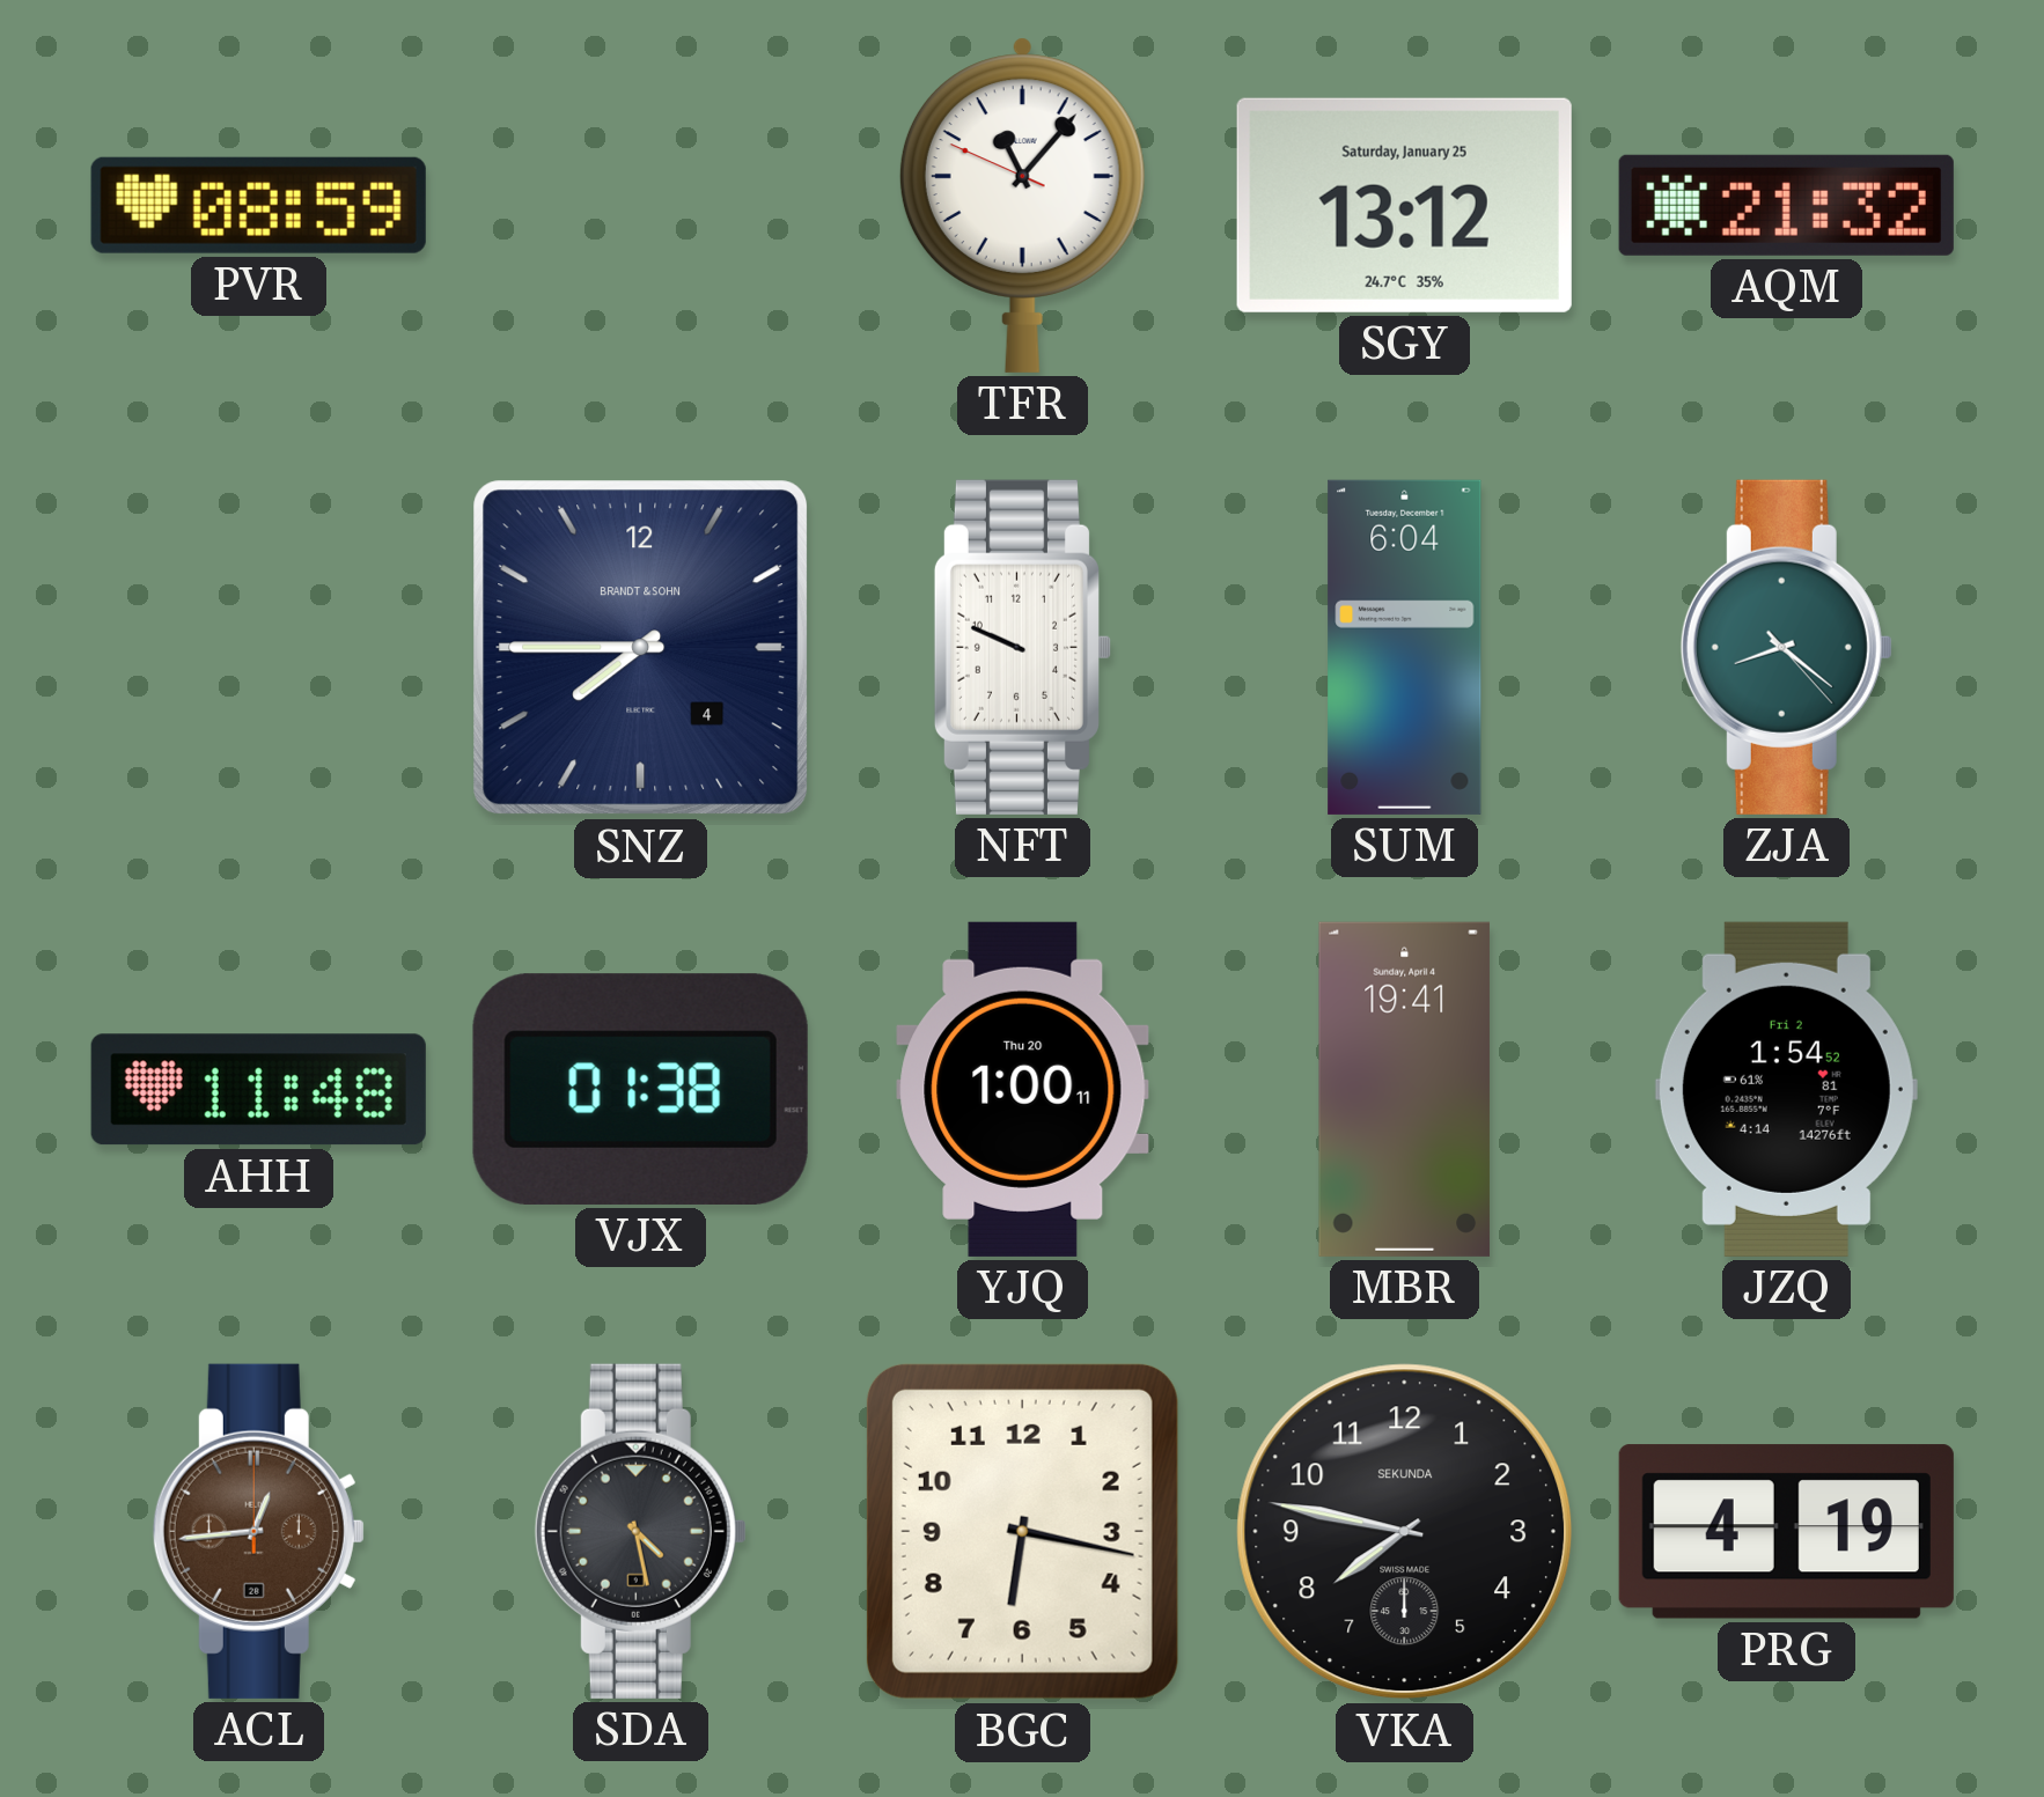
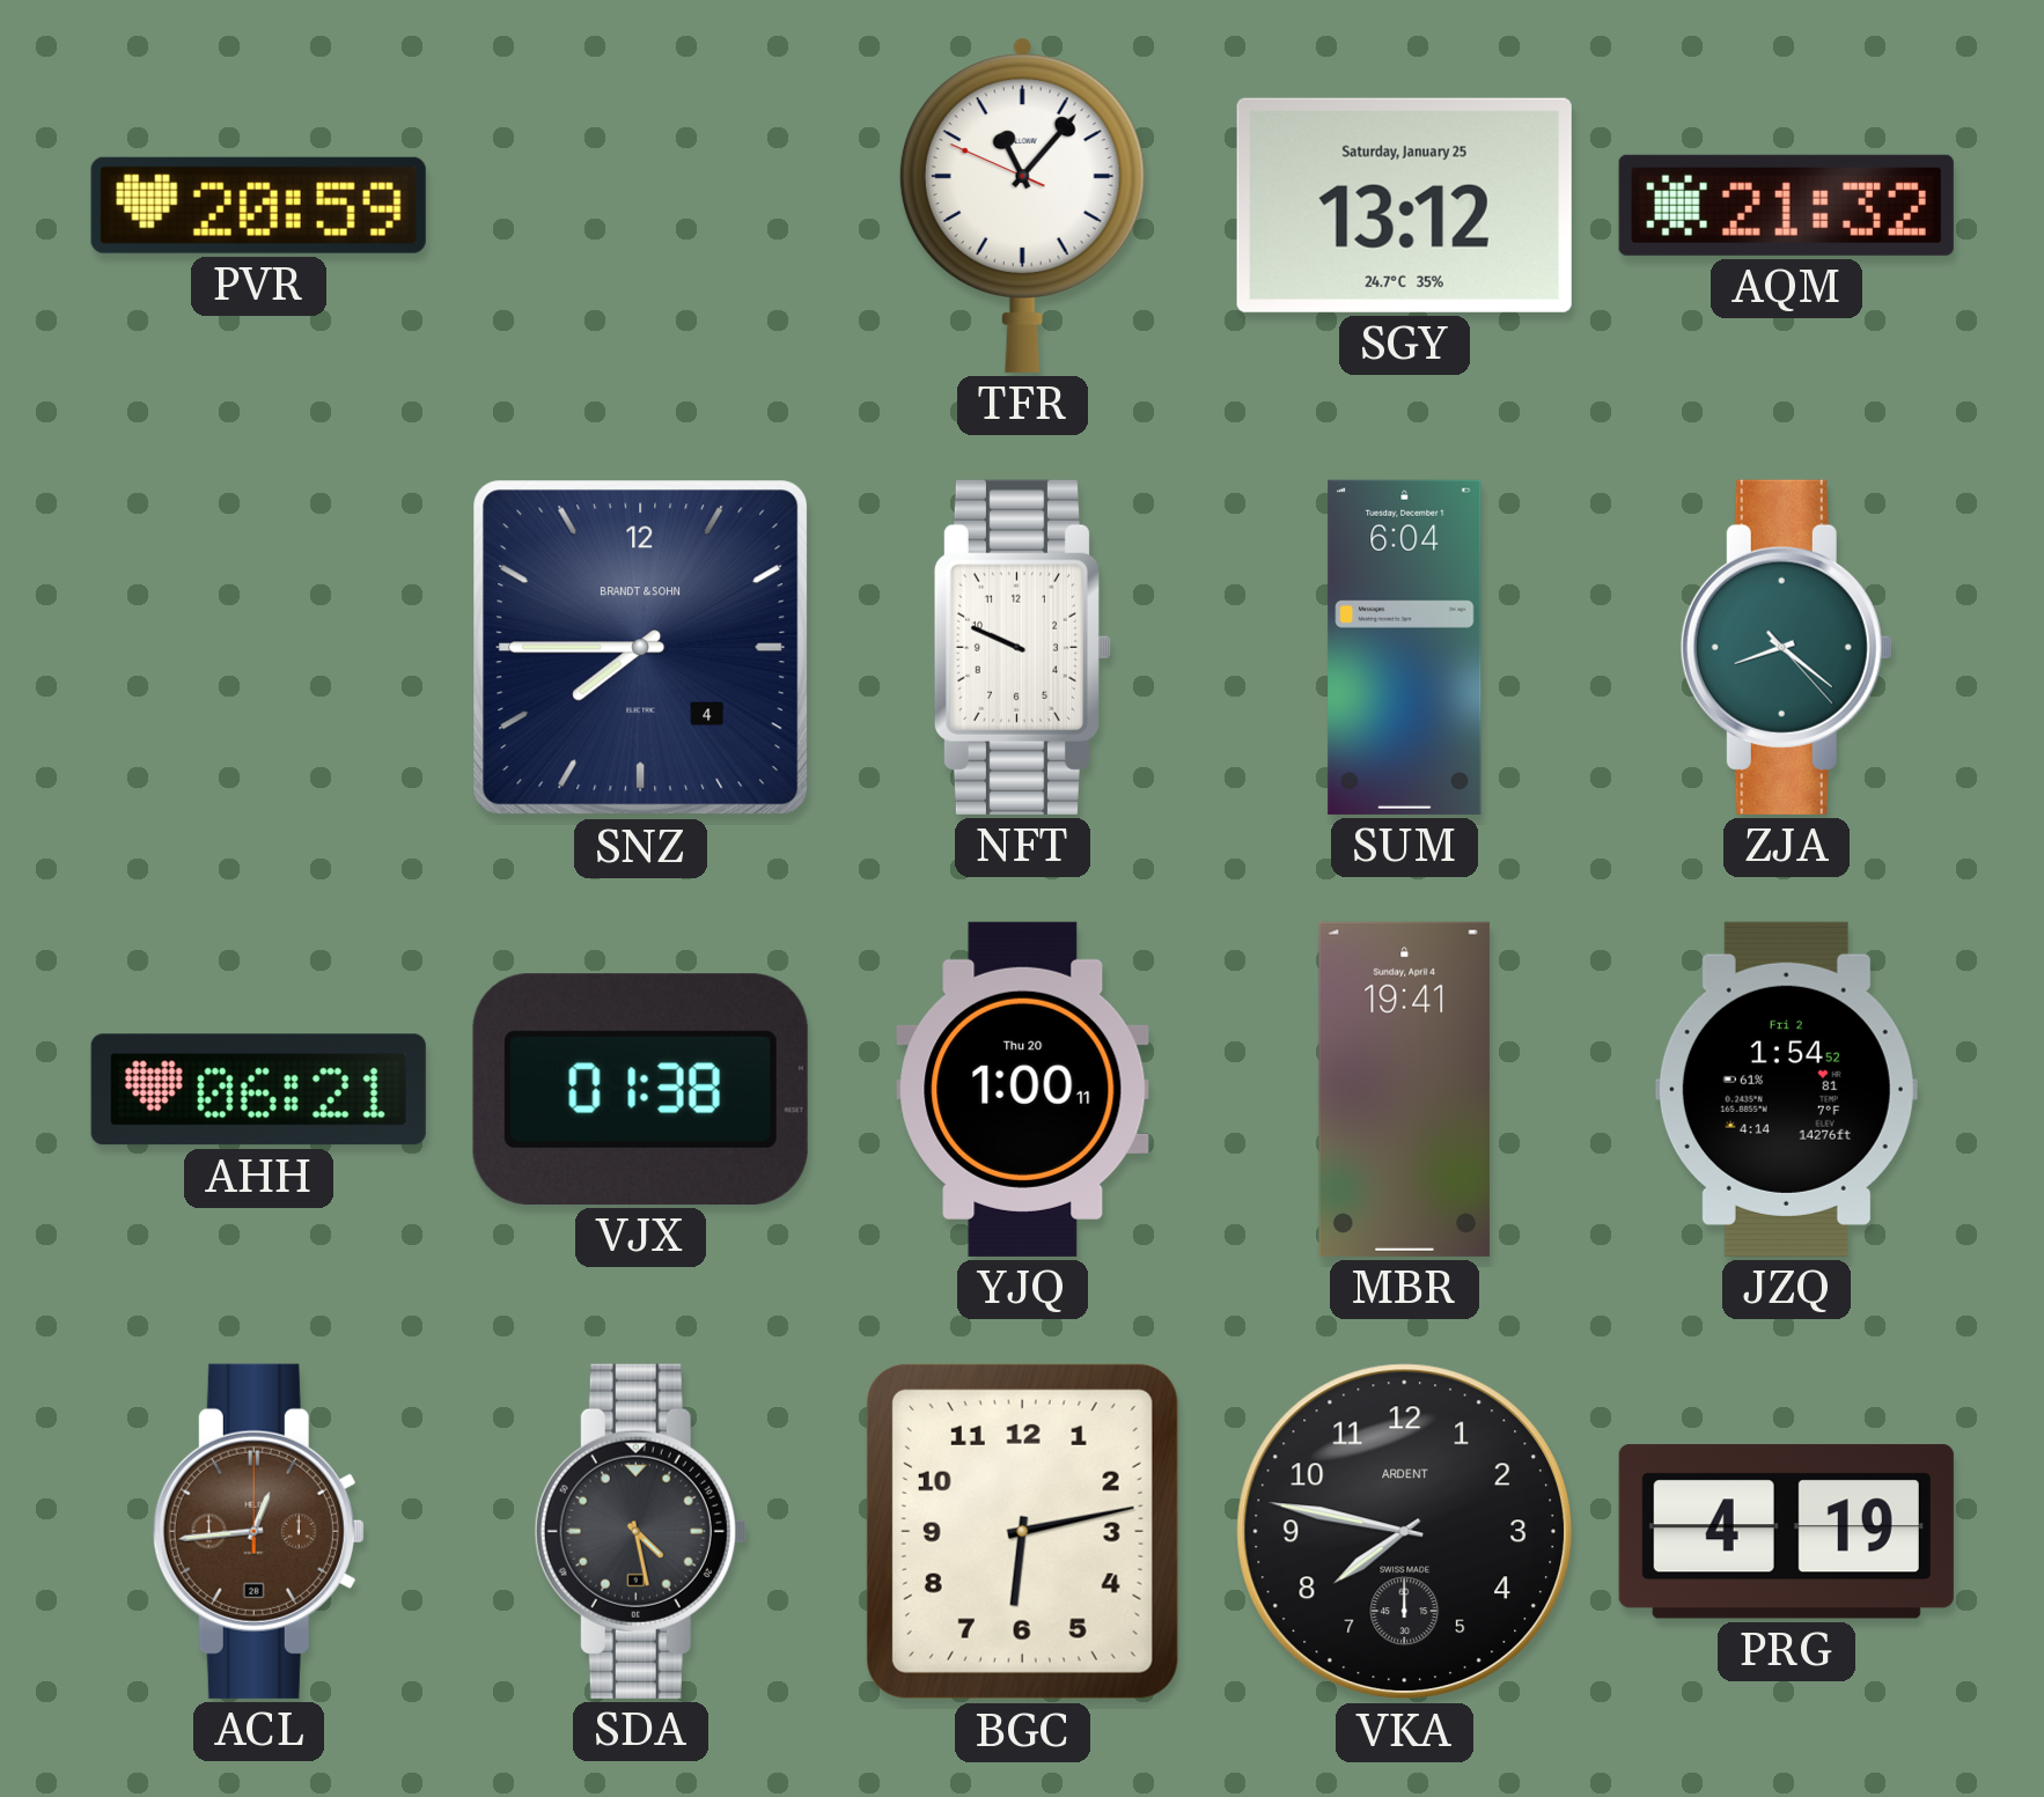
PVR: 08:59 -> 20:59
AHH: 11:48 -> 06:21
BGC: 6:17 -> 6:13
VKA brand: SEKUNDA -> ARDENT
